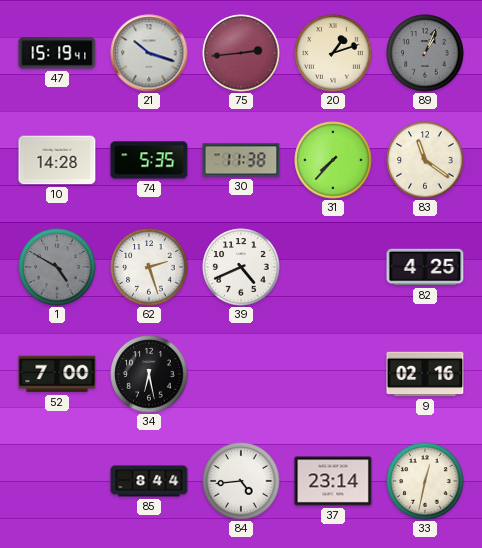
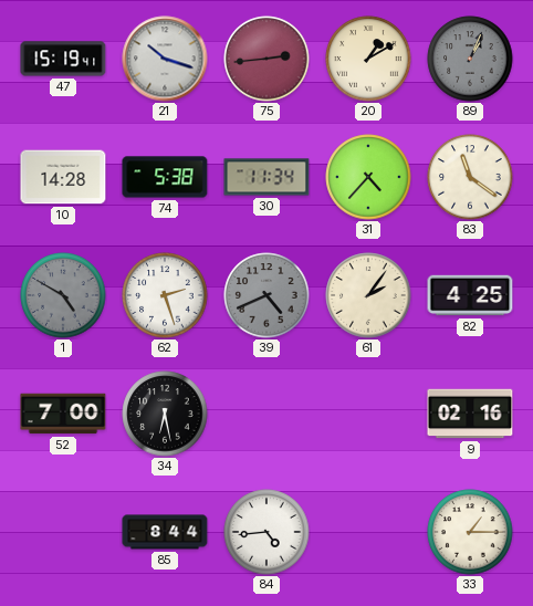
20: 1:12 -> 1:10
74: 5:35 -> 5:38
30: 11:38 -> 11:34
31: 7:37 -> 4:37
39 dial: white -> grey
61: none -> 2:06
37: 23:14 -> none
33: 12:32 -> 1:15
